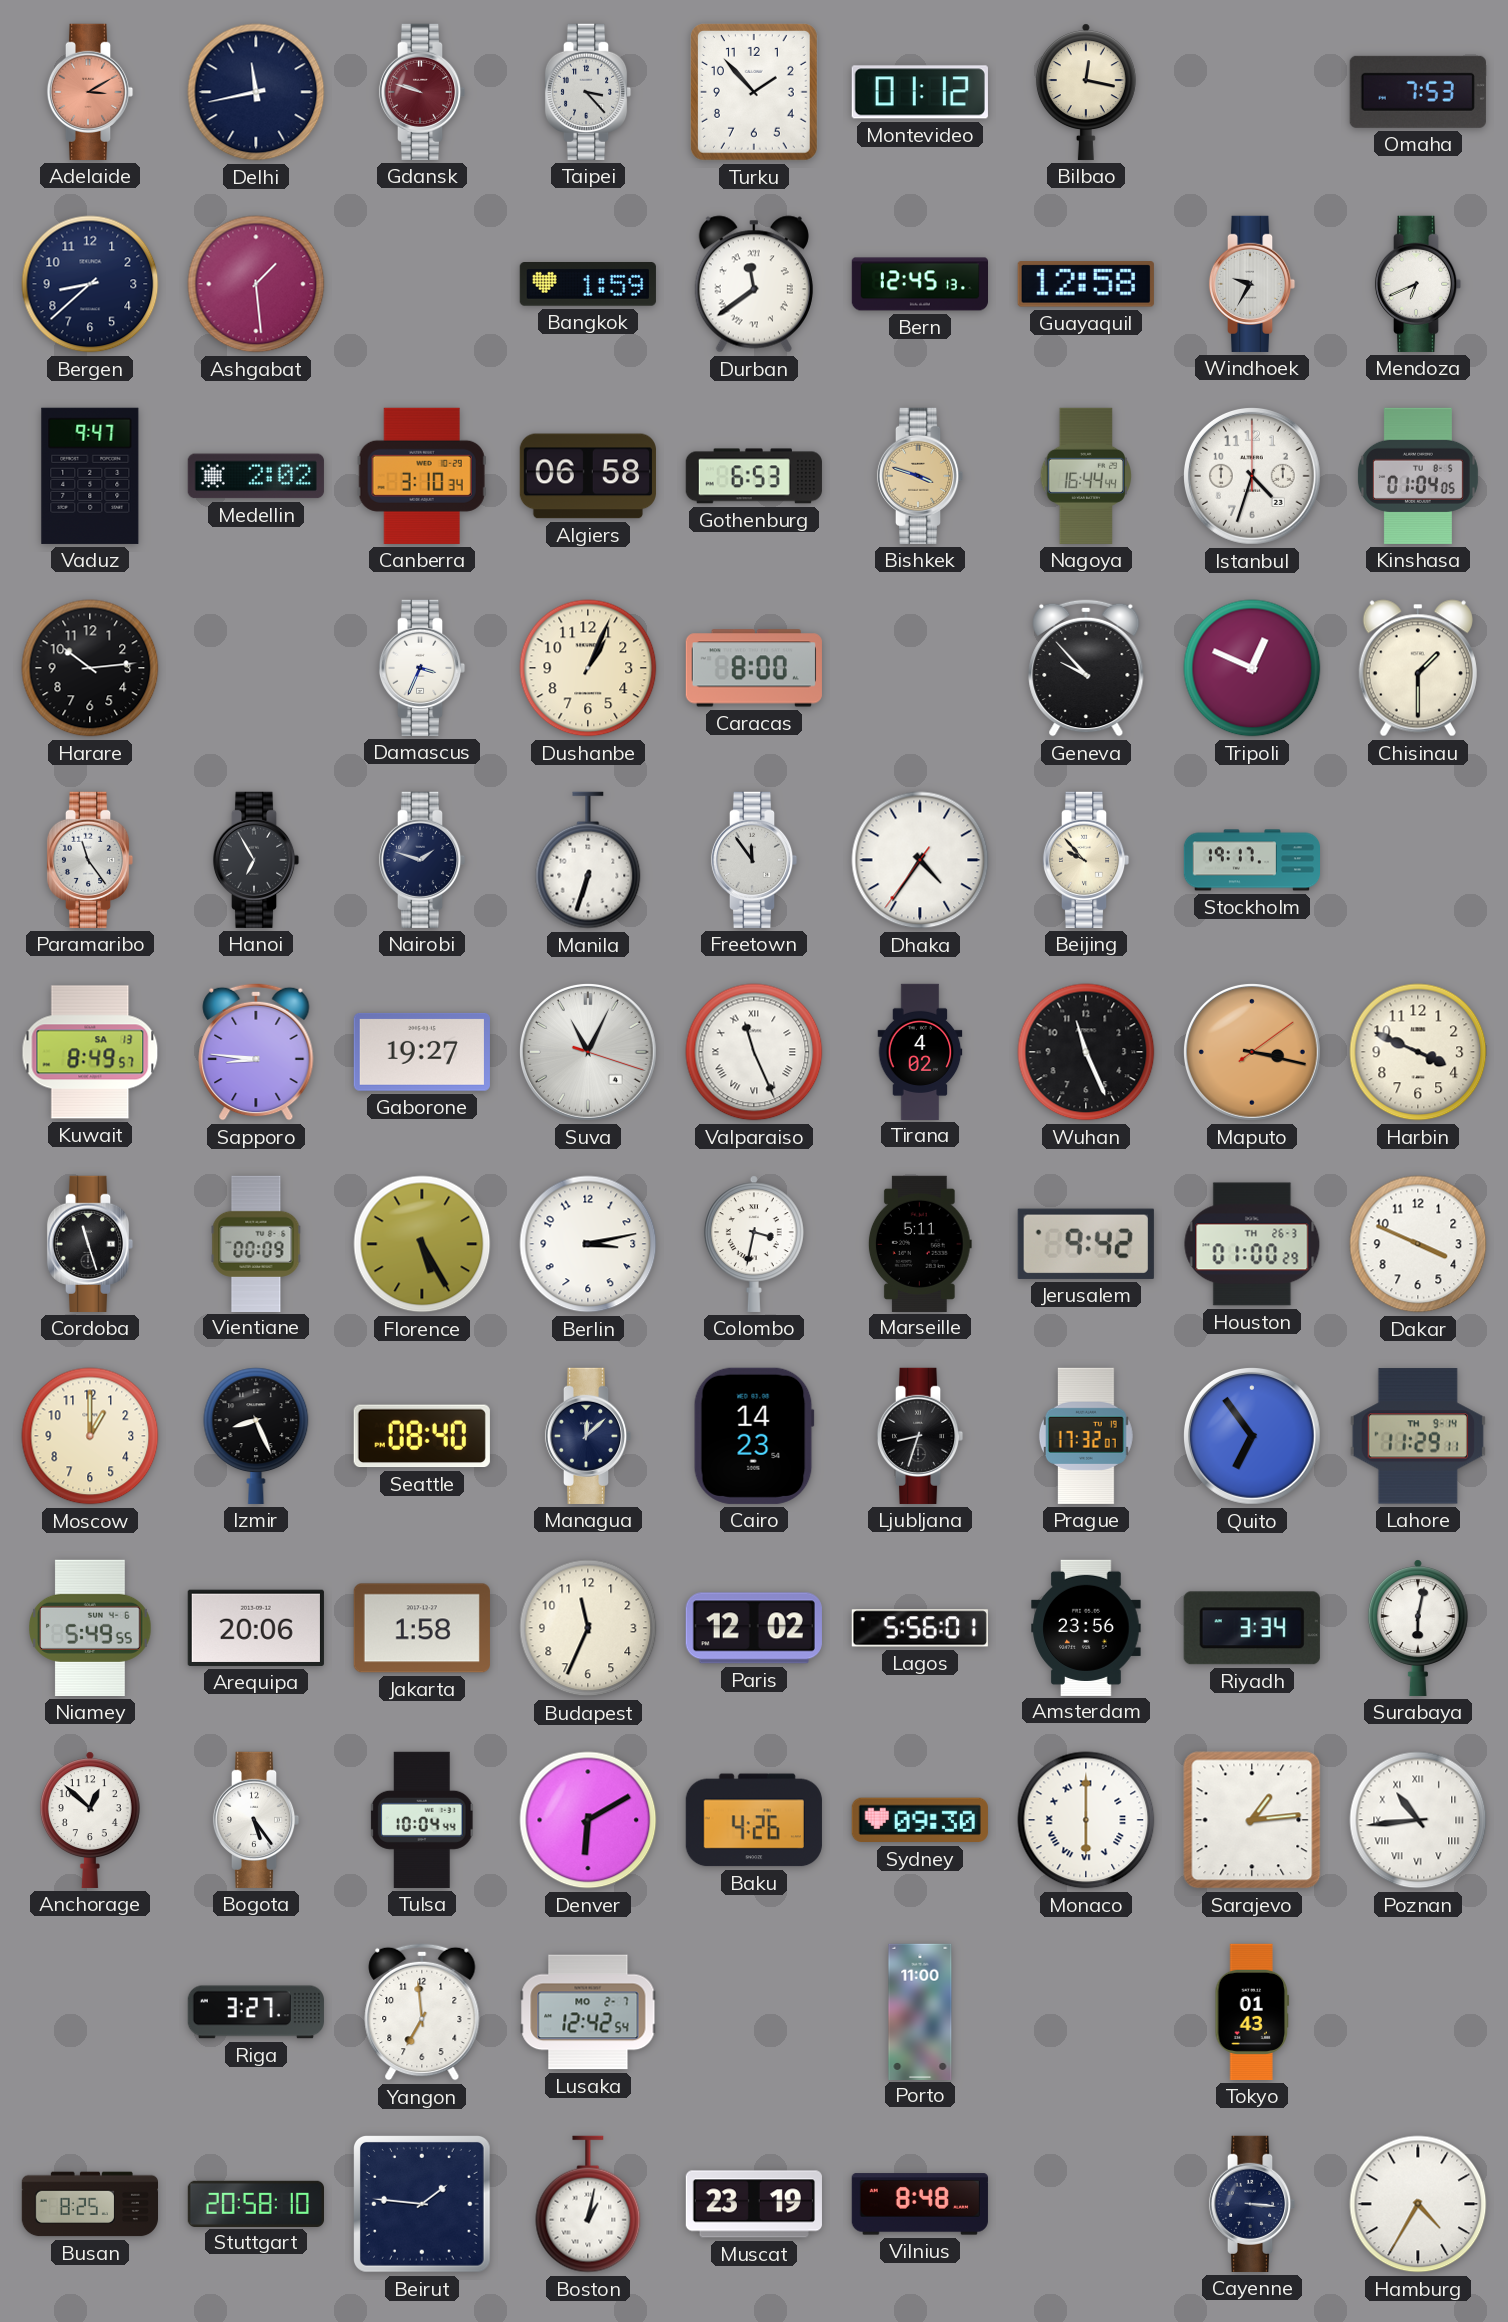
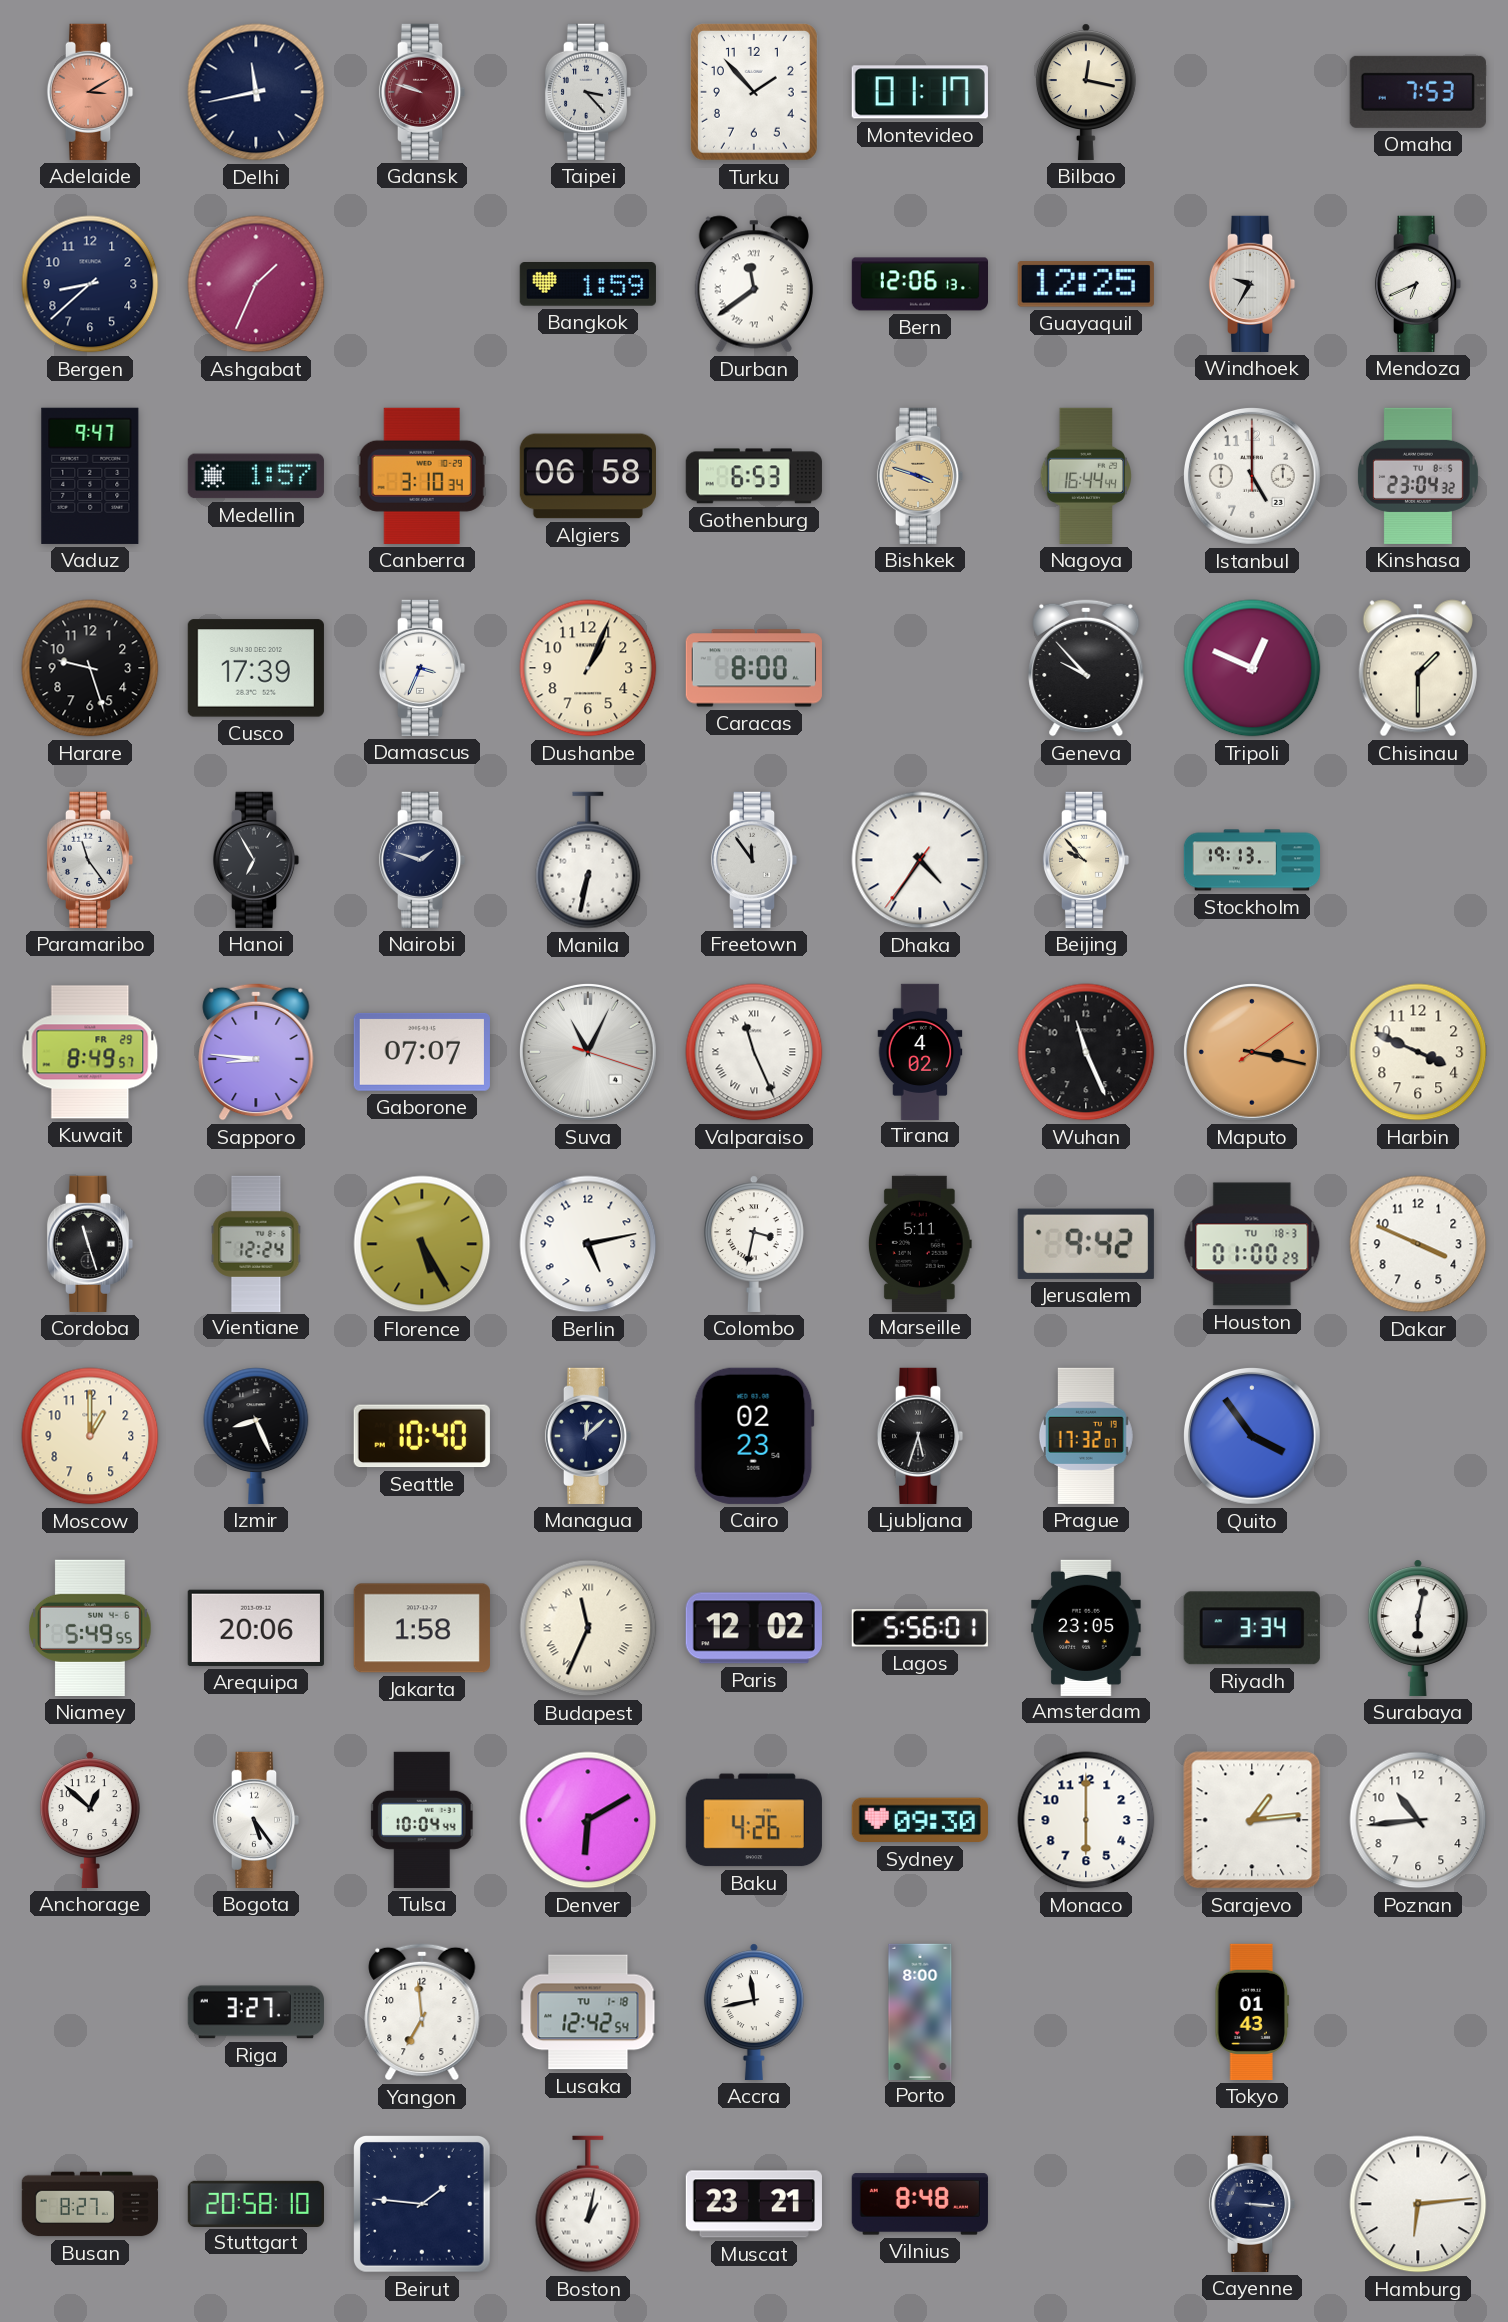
Montevideo: 01:12 -> 01:17
Ashgabat: 1:29 -> 1:34
Bern: 12:45 -> 12:06
Guayaquil: 12:58 -> 12:25
Medellin: 2:02 -> 1:57
Istanbul: 4:33 -> 5:00
Kinshasa: 01:04 -> 23:04
Harare: 10:14 -> 9:27
Cusco: none -> 17:39
Manila: 6:33 -> 6:32
Stockholm: 19:17 -> 19:13
Kuwait date: SA 13 -> FR 29
Gaborone: 19:27 -> 07:07
Vientiane: 00:09 -> 12:24
Berlin: 3:13 -> 5:13
Houston date: TH 26-3 -> TU 18-3
Seattle: 08:40 -> 10:40
Cairo: 14:23 -> 02:23
Ljubljana: 8:33 -> 5:33
Quito: 6:54 -> 3:54
Lahore: 11:29 -> none
Budapest numerals: Arabic -> Roman
Amsterdam: 23:56 -> 23:05
Monaco numerals: Roman -> Arabic
Poznan numerals: Roman -> Arabic
Lusaka date: MO 2-7 -> TU 1-18
Accra: none -> 11:43
Porto: 11:00 -> 8:00
Busan: 8:25 -> 8:27
Muscat: 23:19 -> 23:21
Hamburg: 4:35 -> 6:14
